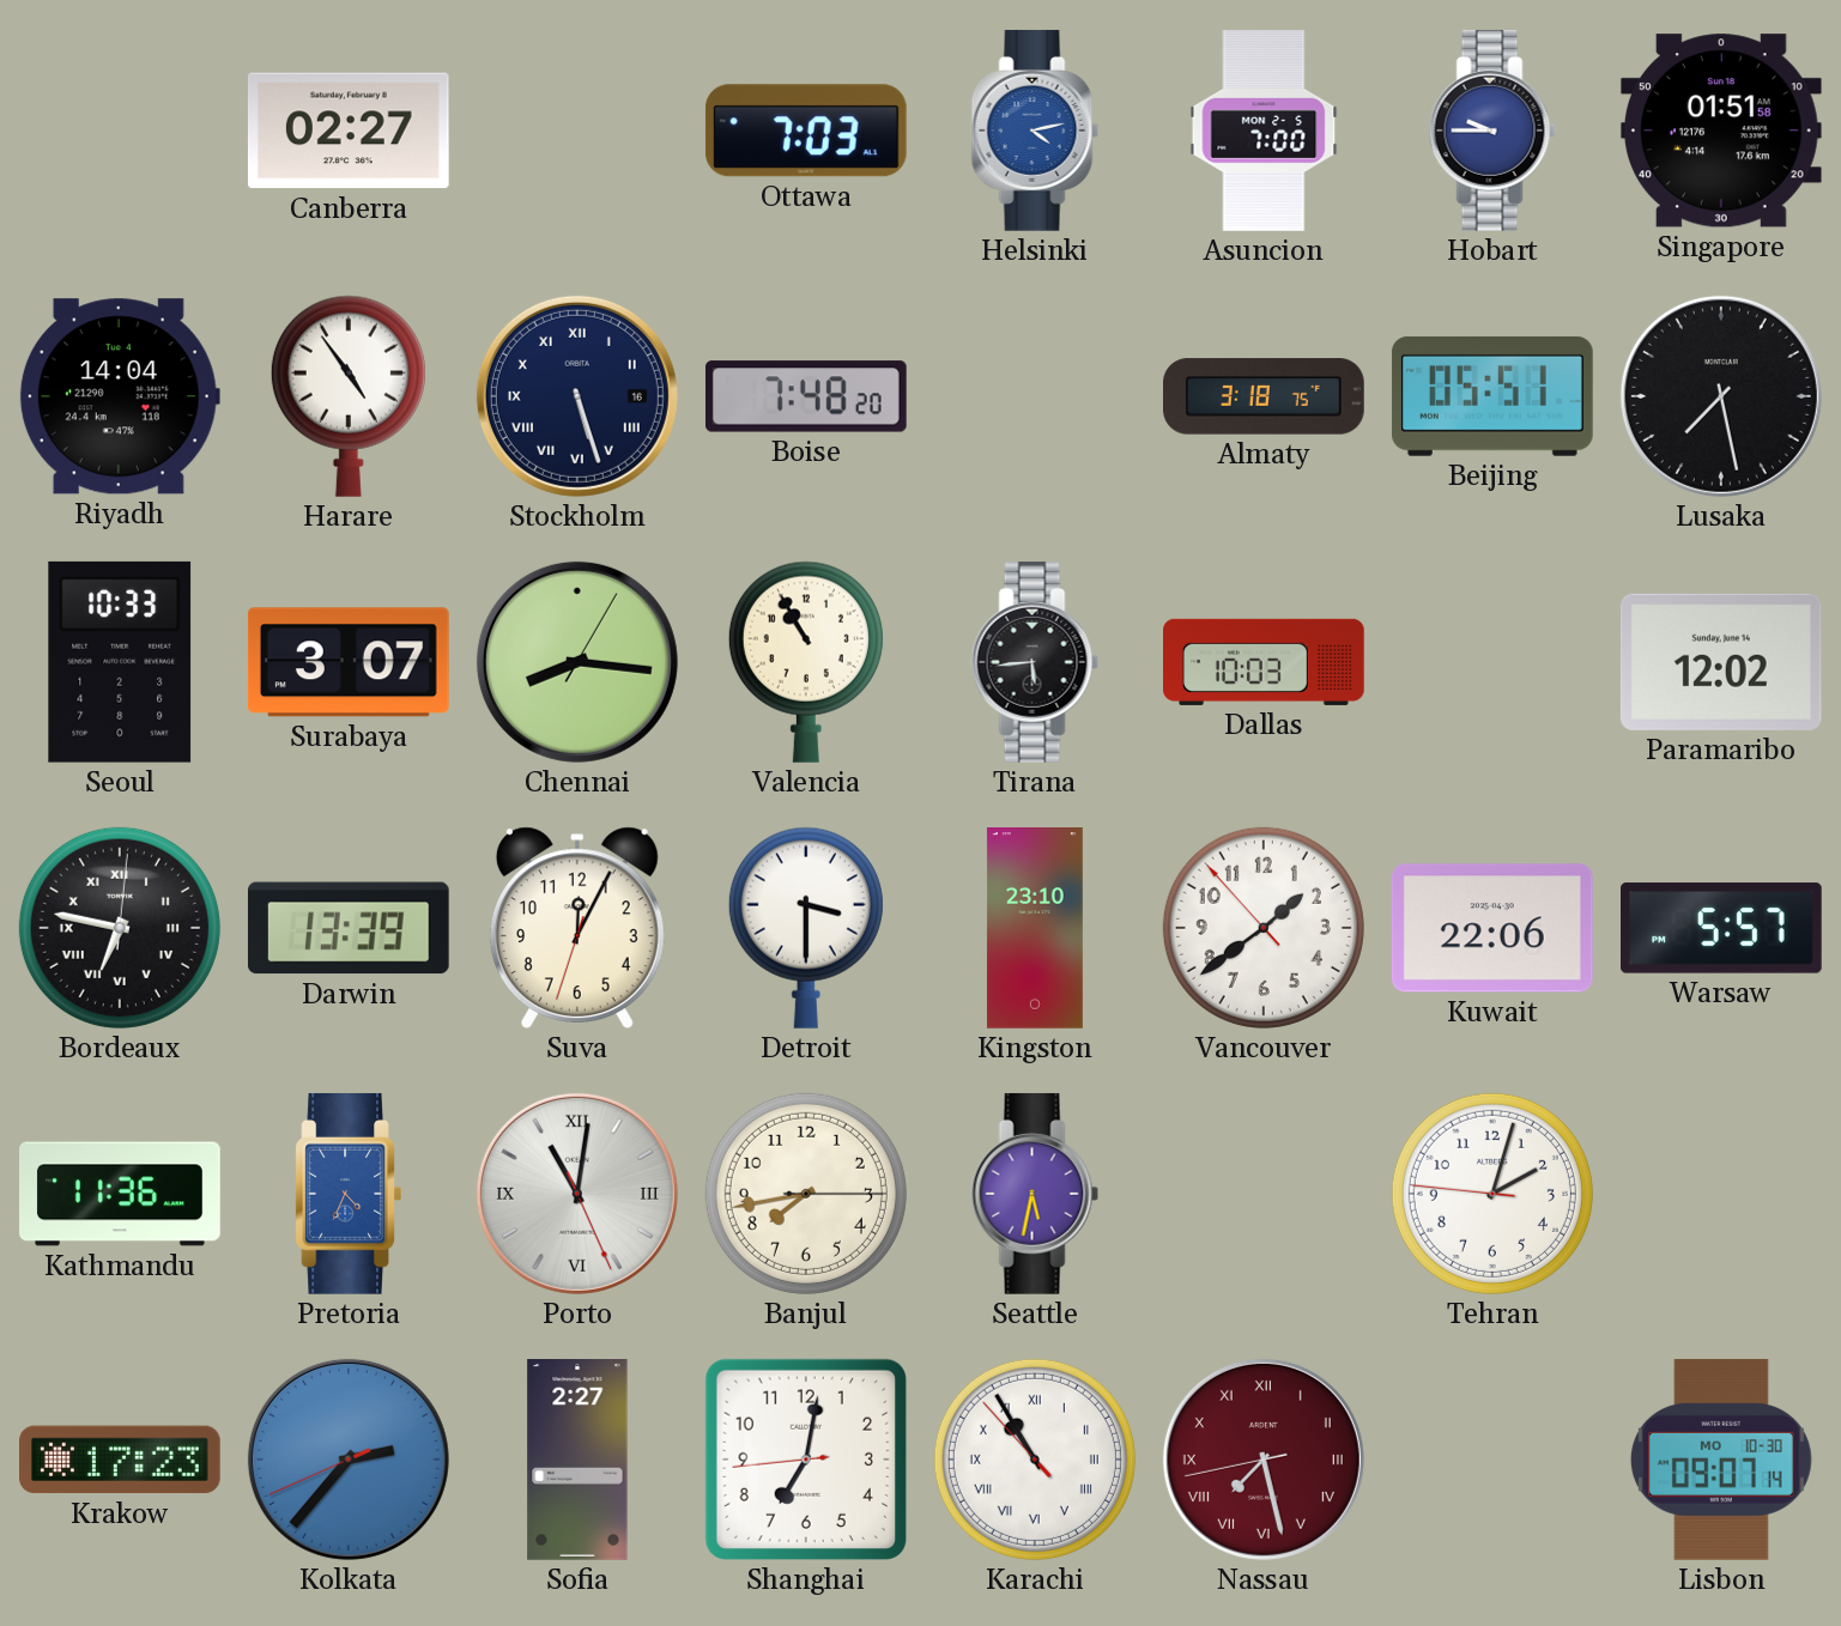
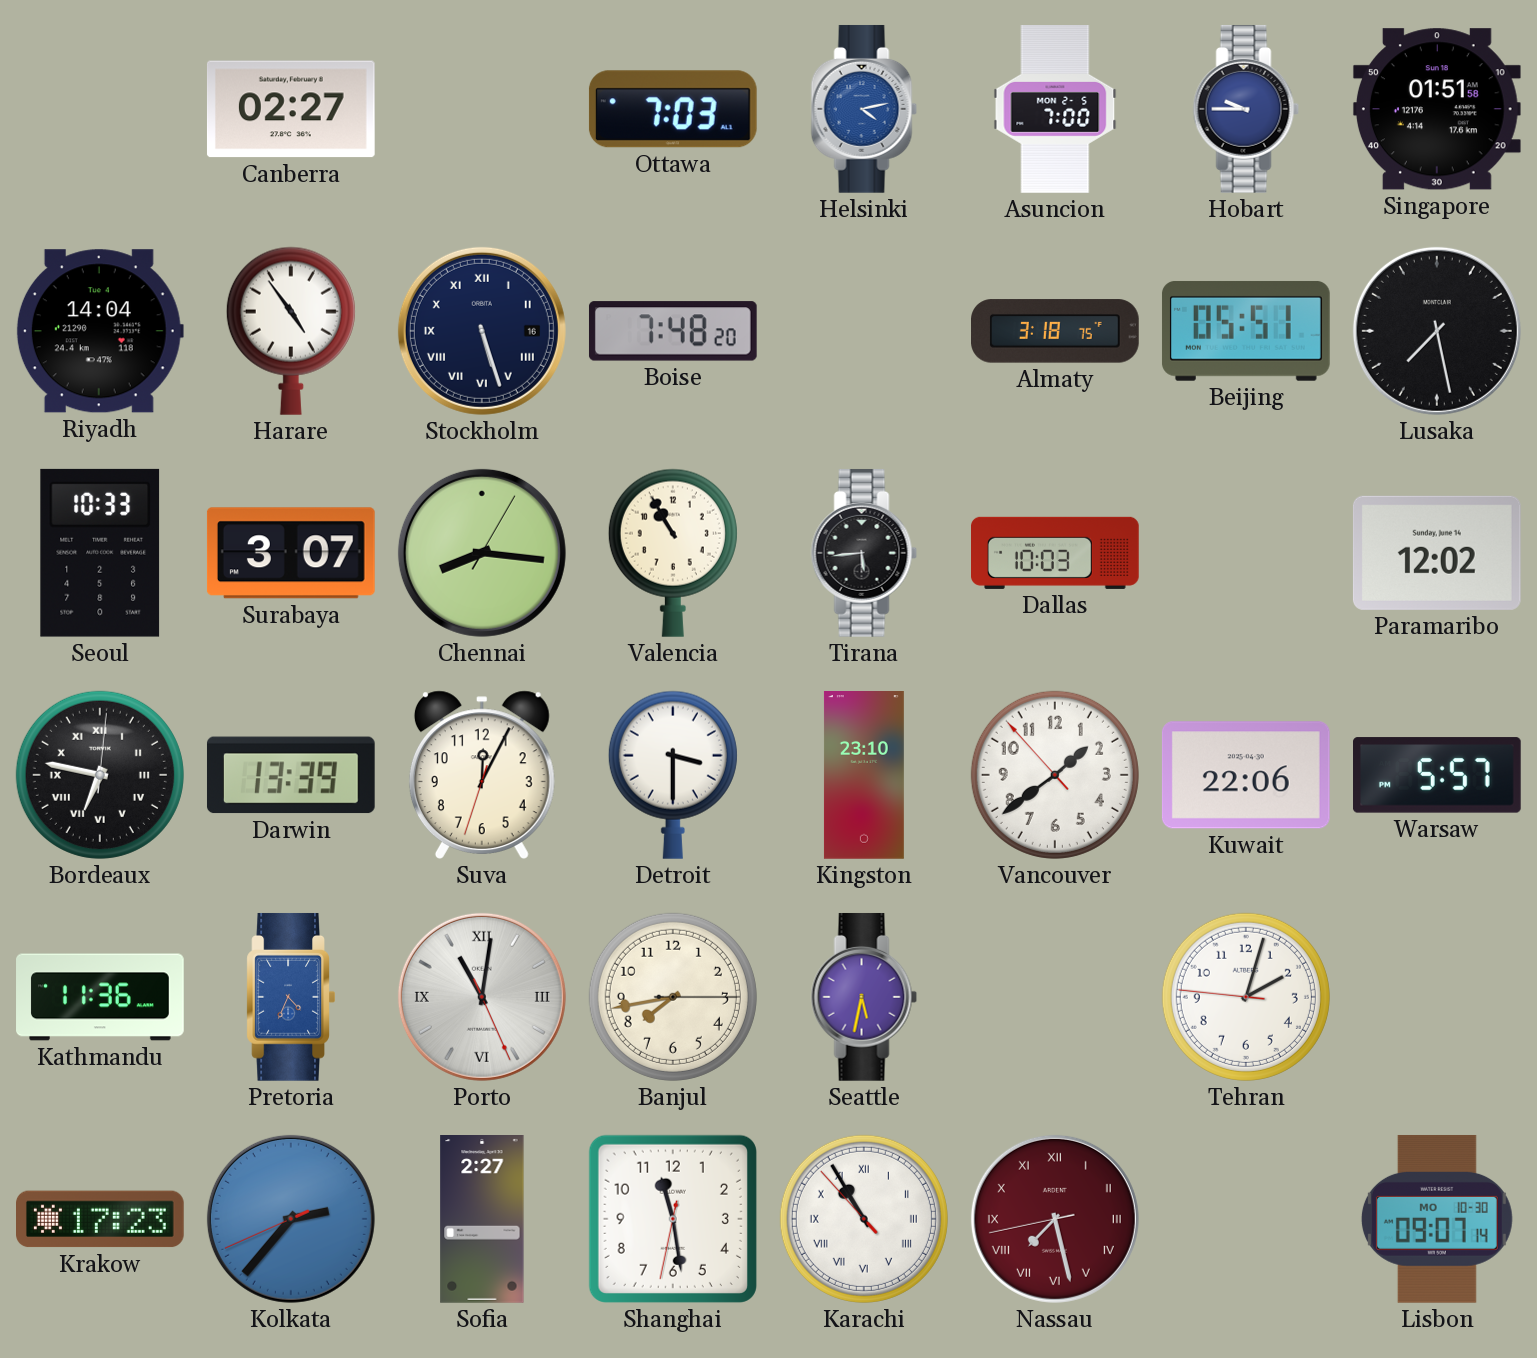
Shanghai: 7:01 -> 11:28
